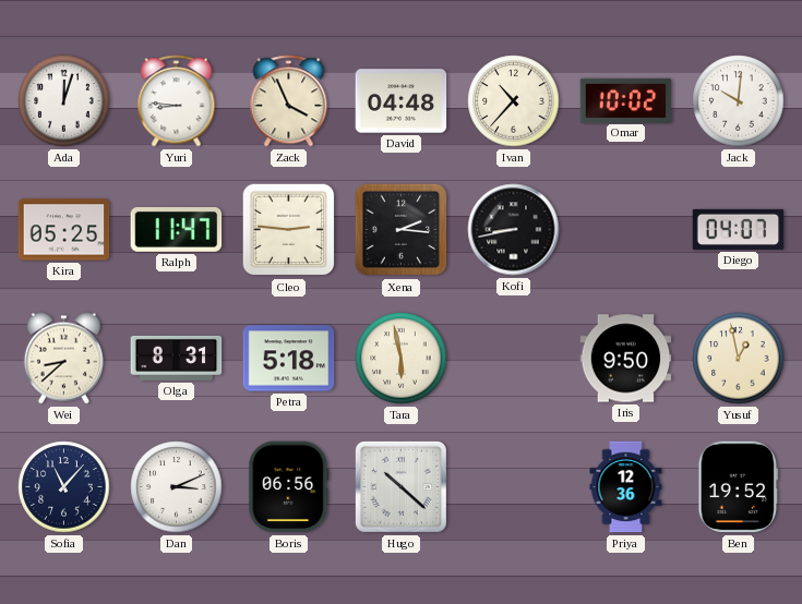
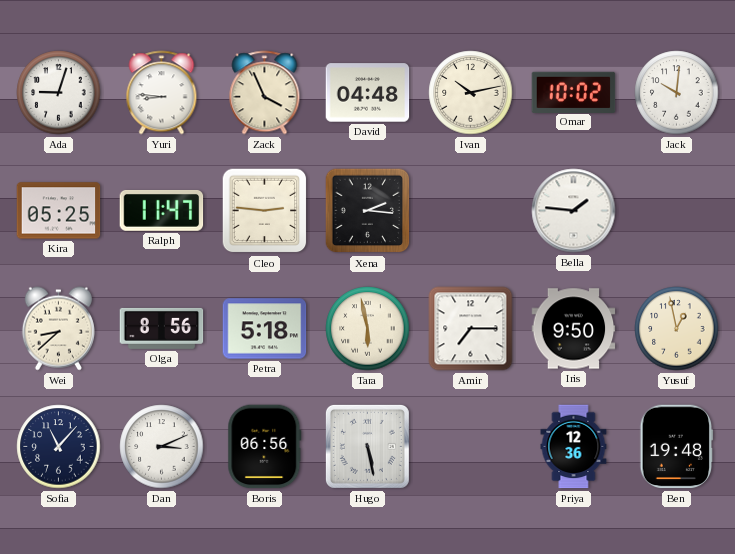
Ada: 12:03 -> 9:03
Ivan: 10:37 -> 10:13
Kofi: 8:43 -> none
Bella: none -> 1:46
Diego: 04:07 -> none
Olga: 8:31 -> 8:56
Amir: none -> 7:15
Hugo: 10:22 -> 5:28
Ben: 19:52 -> 19:48
